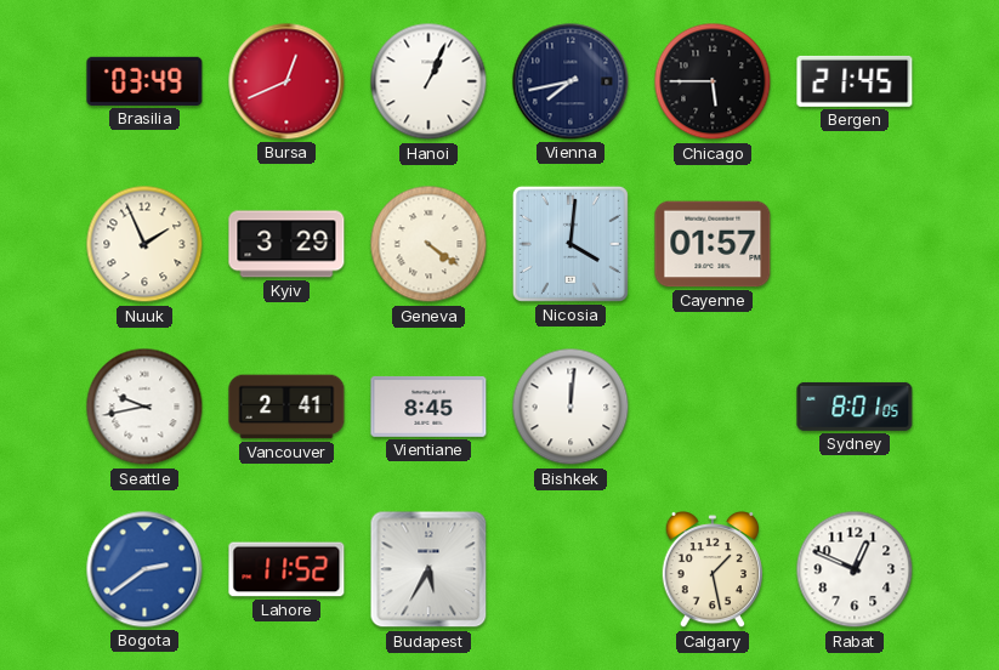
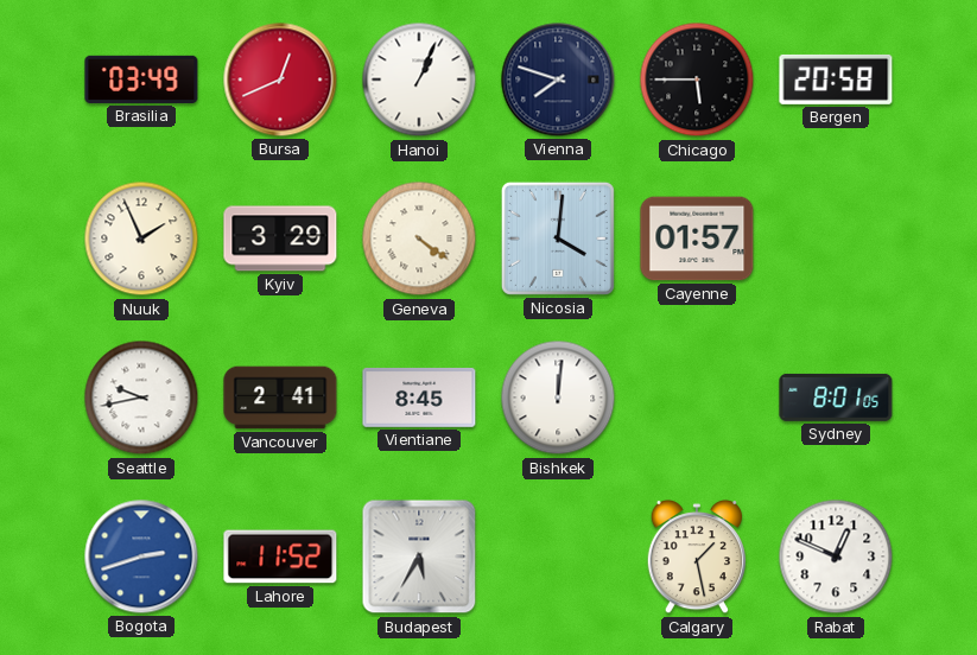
Vienna: 7:43 -> 7:48
Bergen: 21:45 -> 20:58
Bogota: 2:39 -> 2:42
